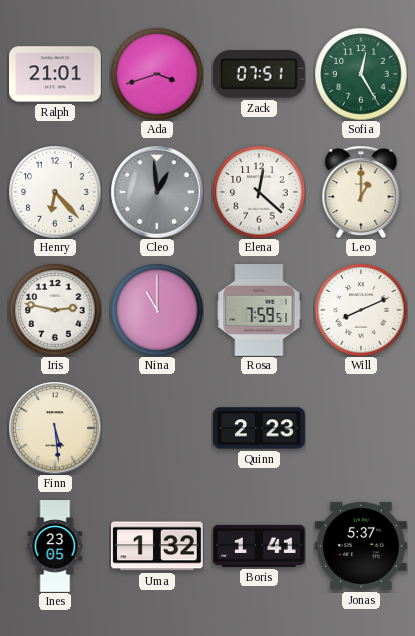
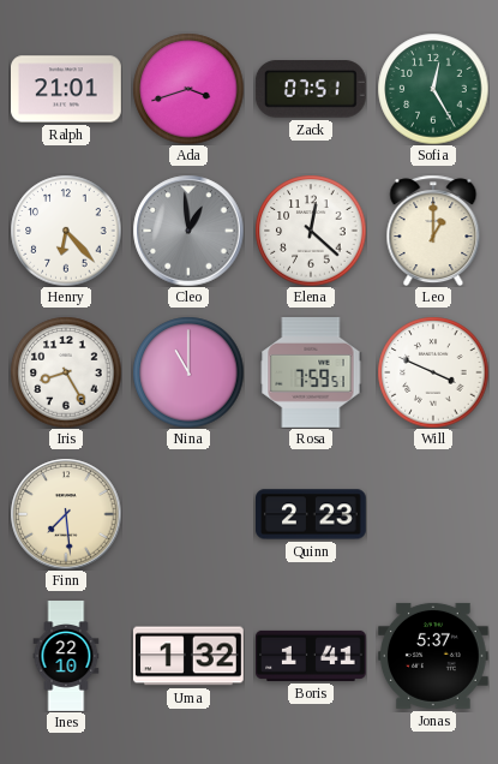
Iris: 2:47 -> 8:25
Will: 8:11 -> 3:49
Finn: 5:29 -> 7:29
Ines: 23:05 -> 22:10
